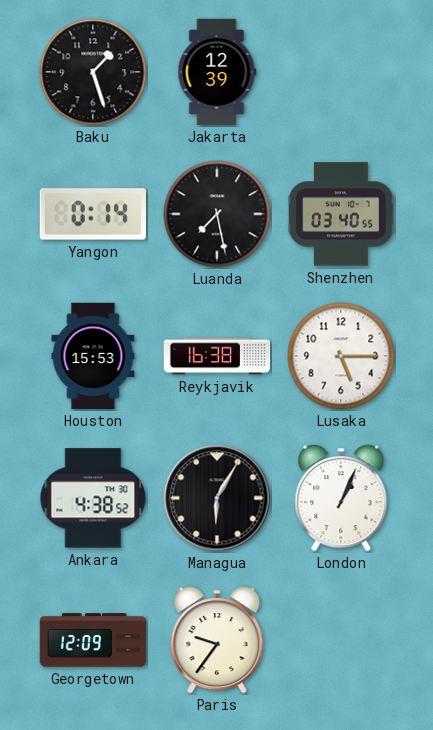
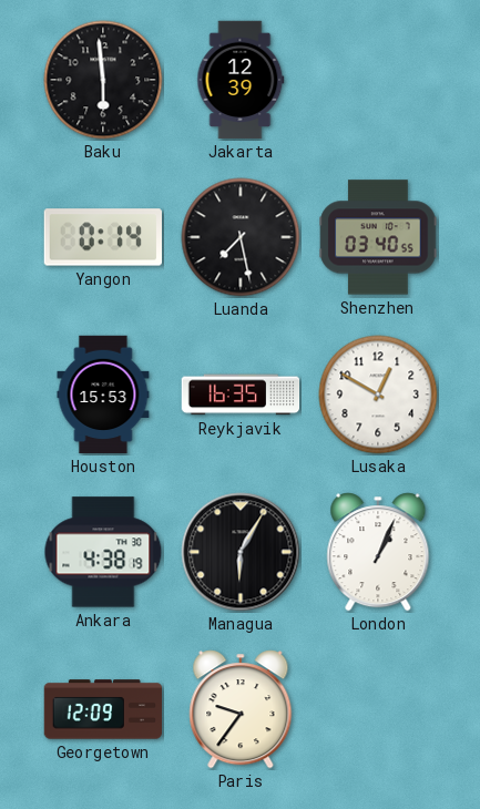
Baku: 1:27 -> 5:59
Reykjavik: 16:38 -> 16:35
Lusaka: 5:15 -> 12:50
Ankara: 4:38:52 -> 4:38:19
